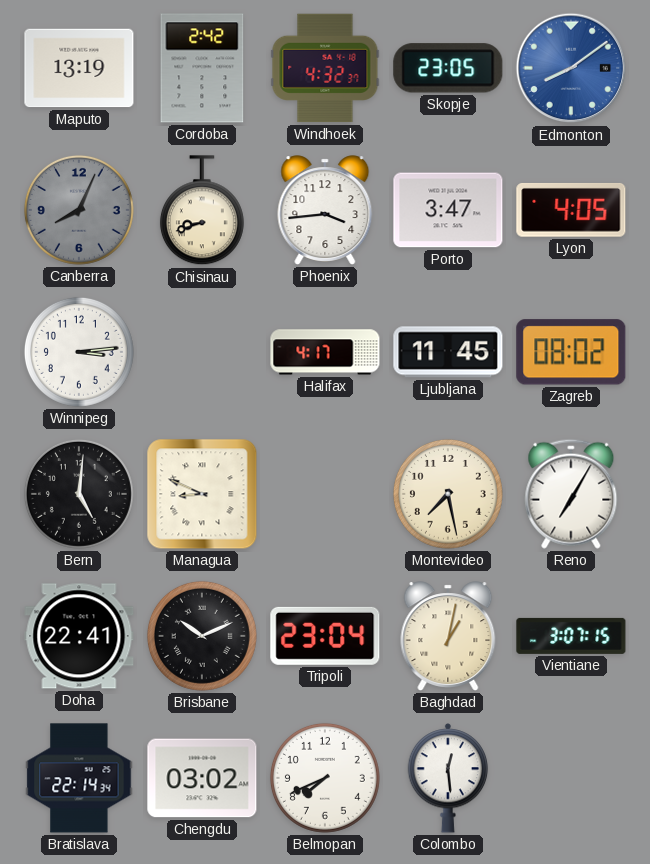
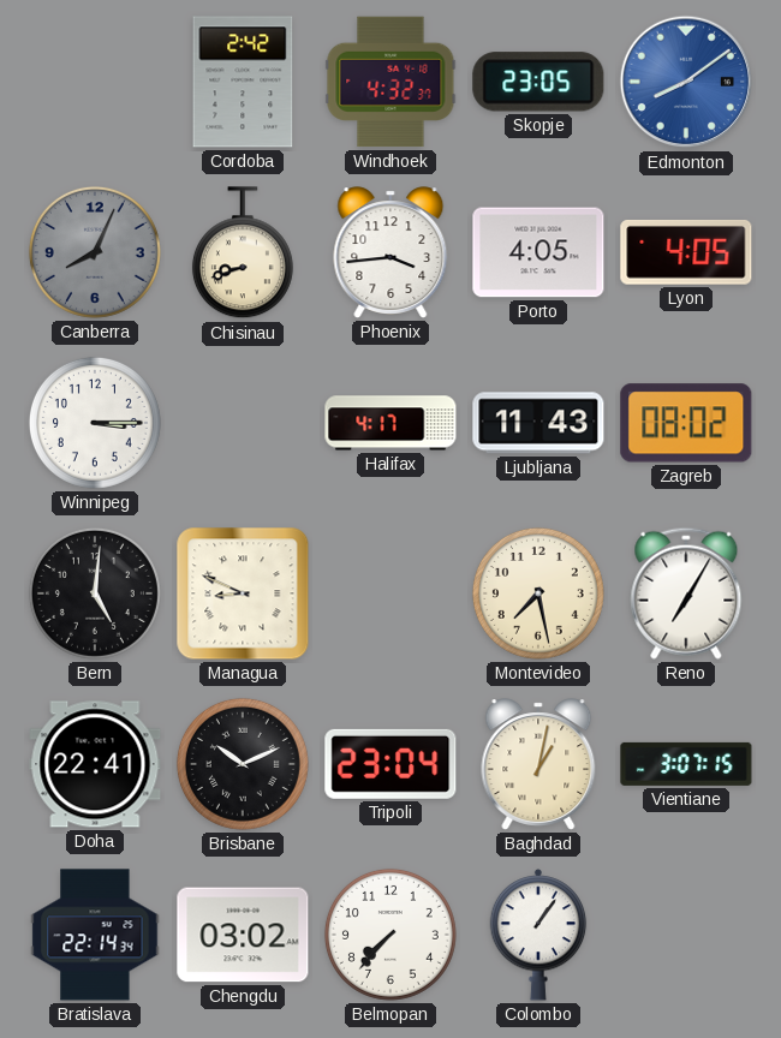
Maputo: 13:19 -> none
Porto: 3:47 -> 4:05
Winnipeg: 3:14 -> 3:15
Ljubljana: 11:45 -> 11:43
Belmopan: 7:41 -> 7:37
Colombo: 12:29 -> 1:06
